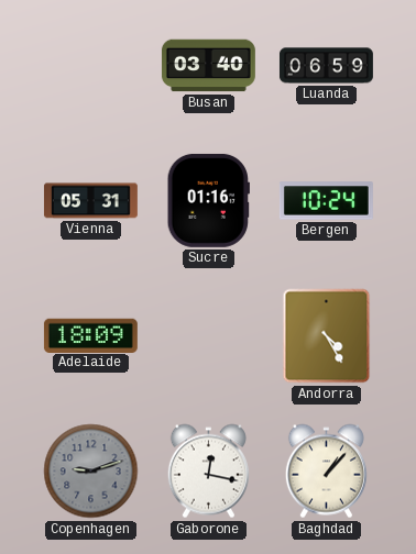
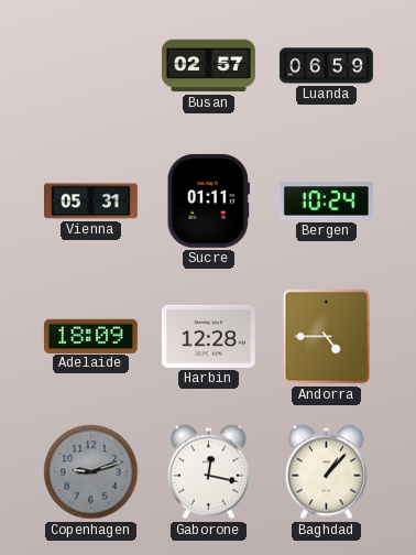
Busan: 03:40 -> 02:57
Sucre: 01:16 -> 01:11
Harbin: none -> 12:28
Andorra: 4:25 -> 4:45
